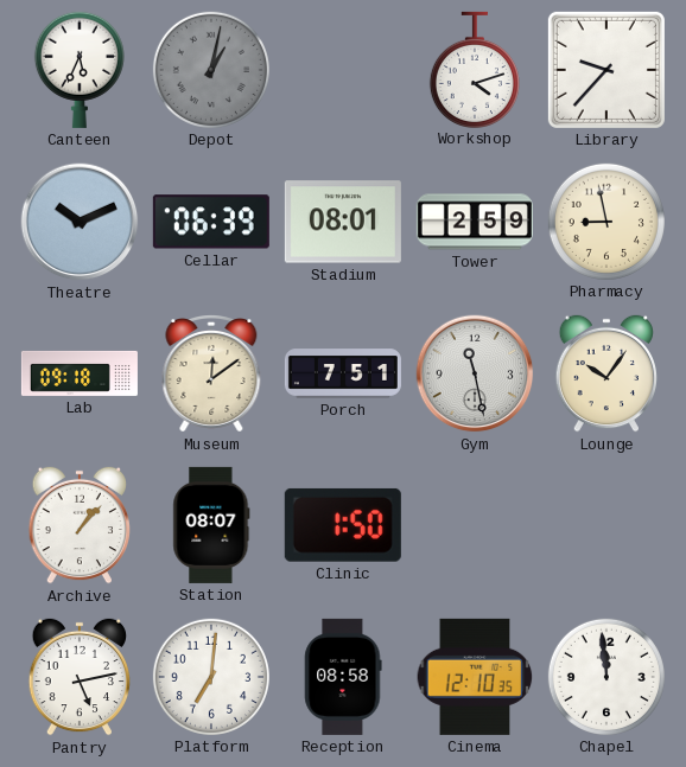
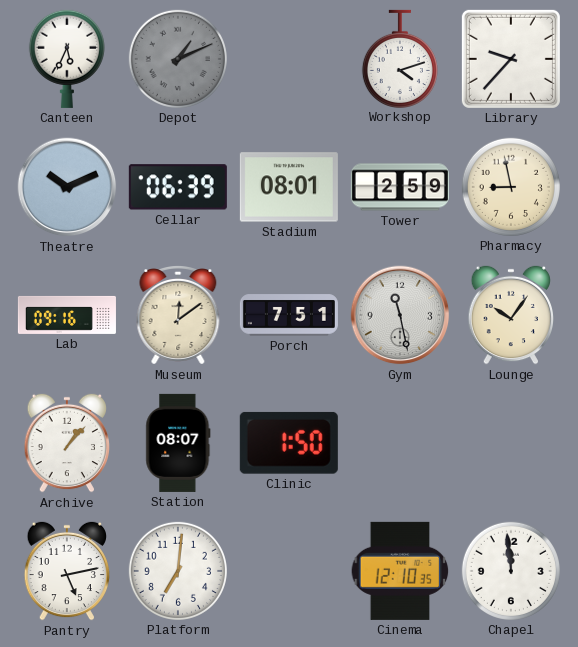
Depot: 1:02 -> 1:11
Lab: 09:18 -> 09:16
Reception: 08:58 -> none
